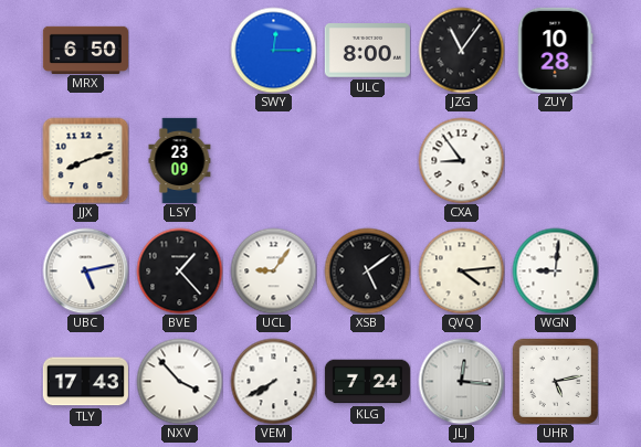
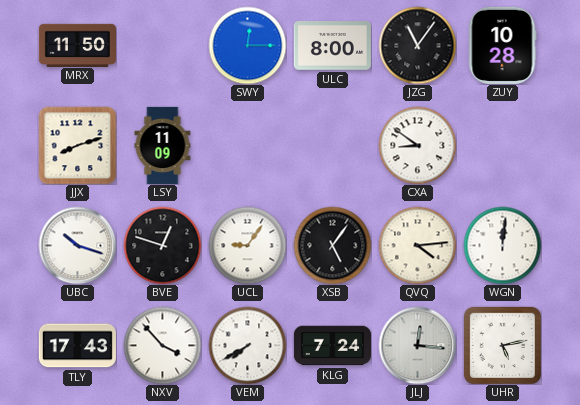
MRX: 6:50 -> 11:50
LSY: 23:09 -> 11:09
CXA: 8:54 -> 8:51
UBC: 5:13 -> 10:18
BVE: 1:23 -> 12:48
XSB: 5:09 -> 5:06
WGN: 9:01 -> 12:01
